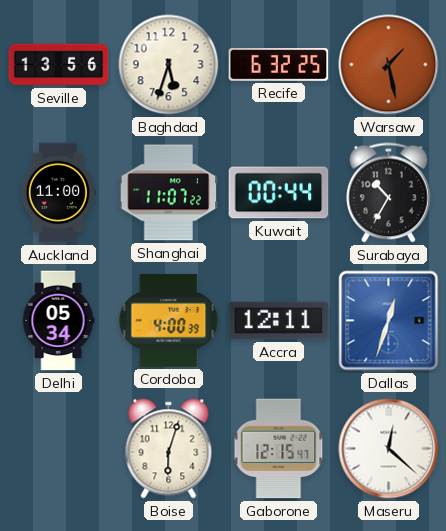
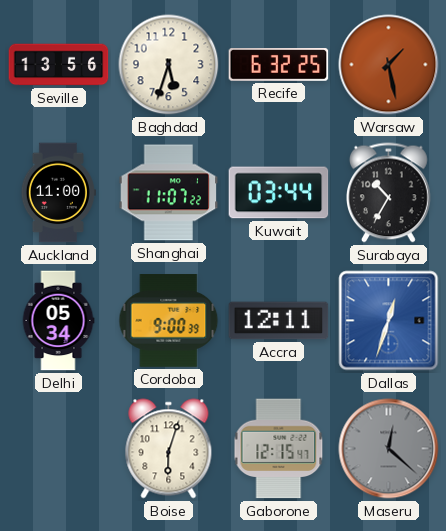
Kuwait: 00:44 -> 03:44
Cordoba: 4:00 -> 9:00
Maseru dial: white -> grey
